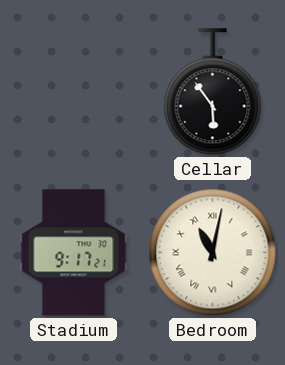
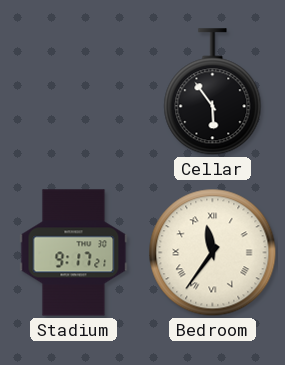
Bedroom: 11:02 -> 11:36
